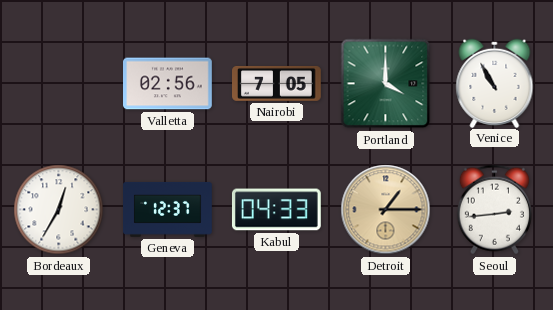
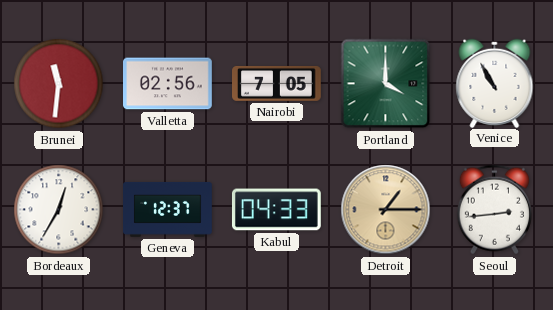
Brunei: none -> 11:31
